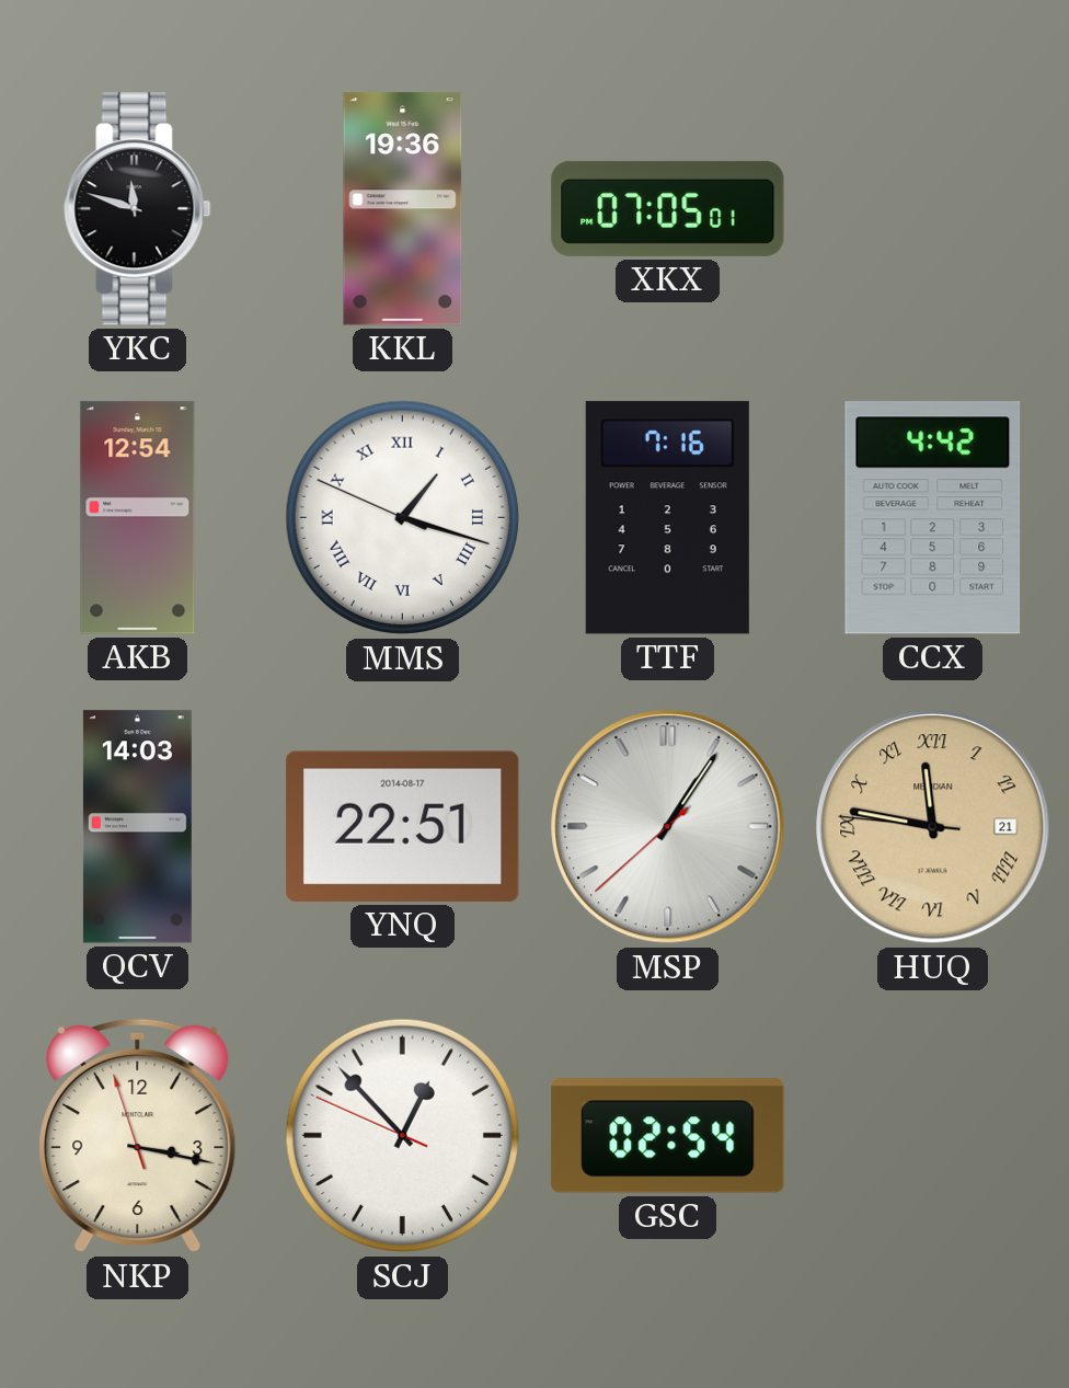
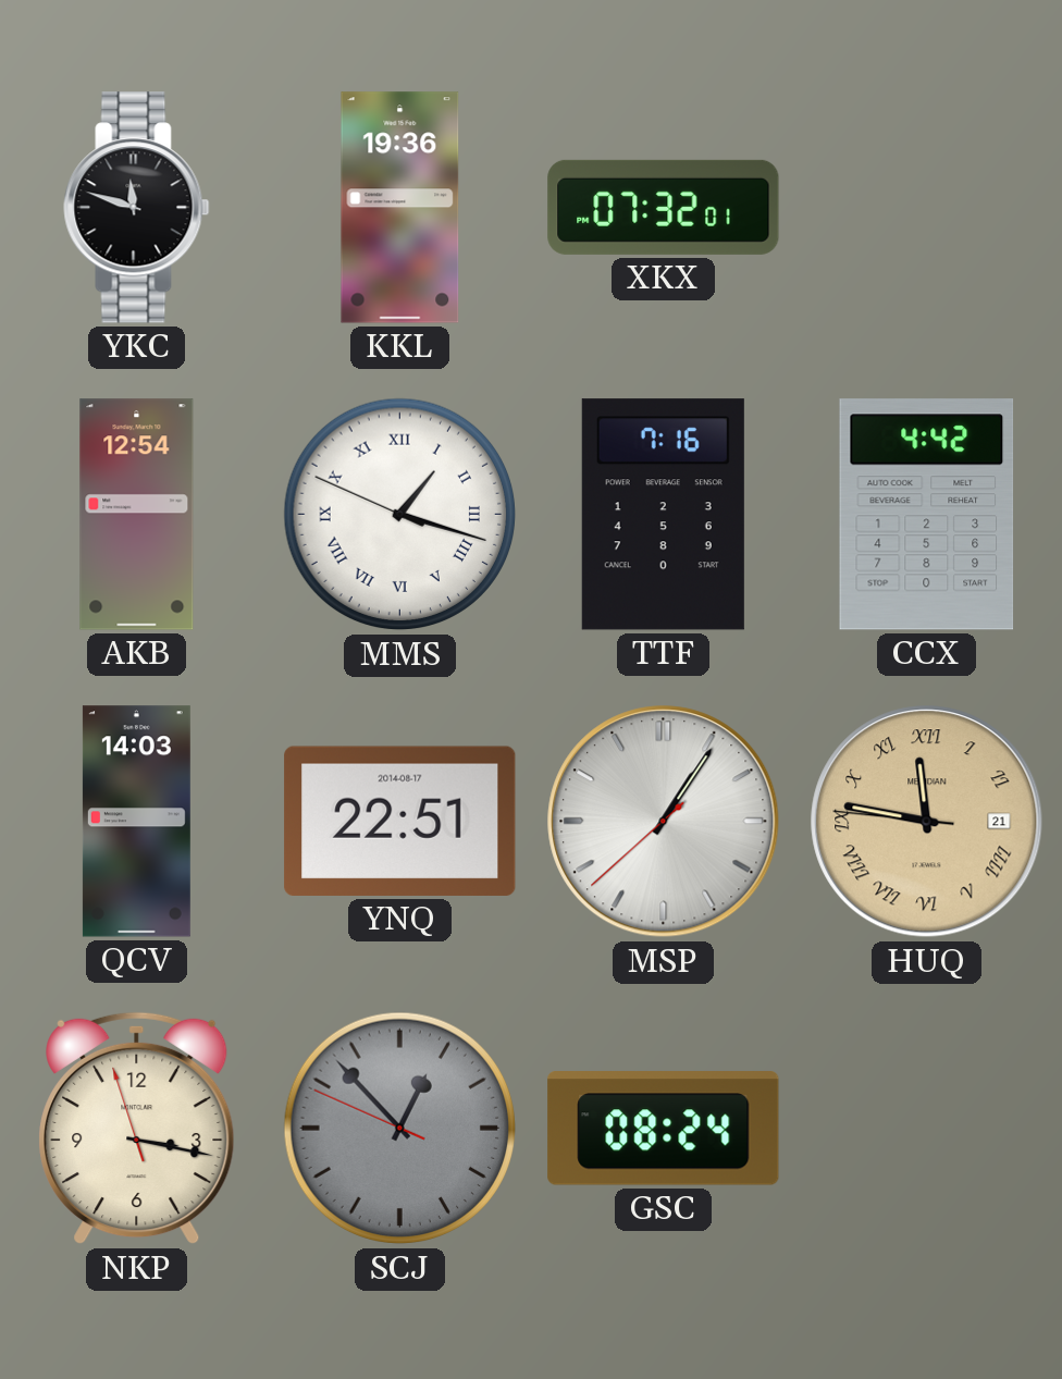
XKX: 07:05 -> 07:32
SCJ dial: white -> grey
GSC: 02:54 -> 08:24
